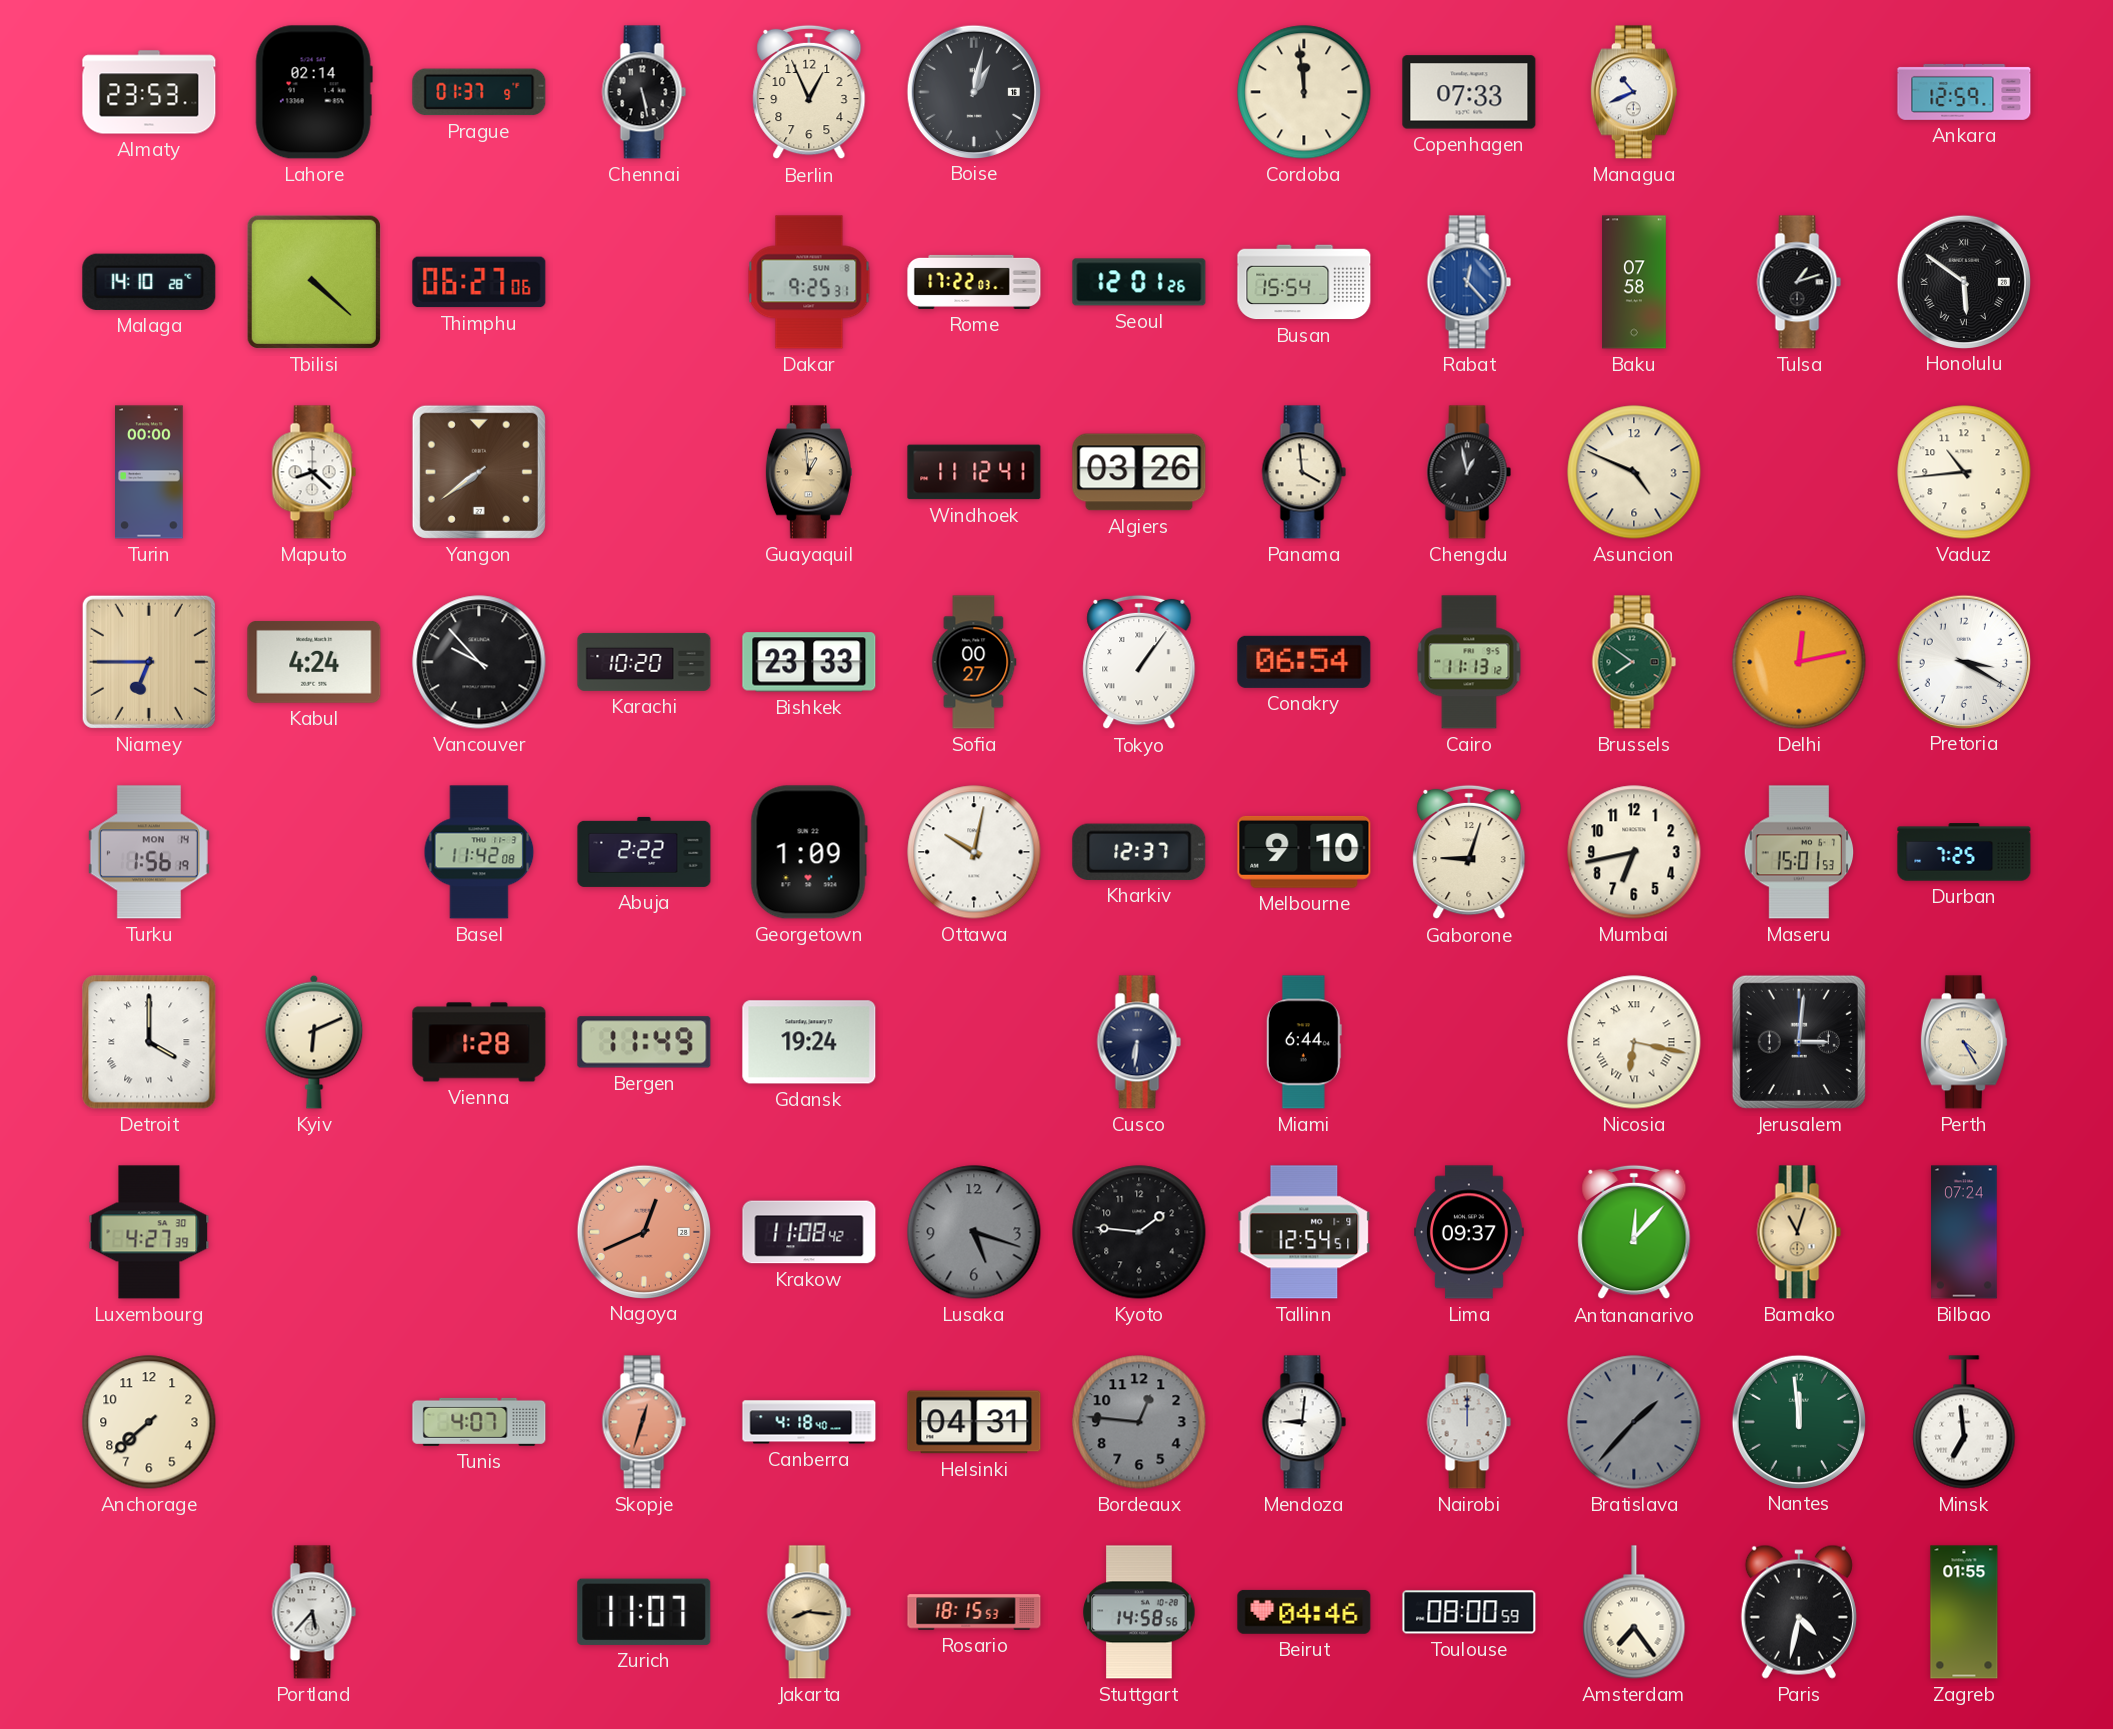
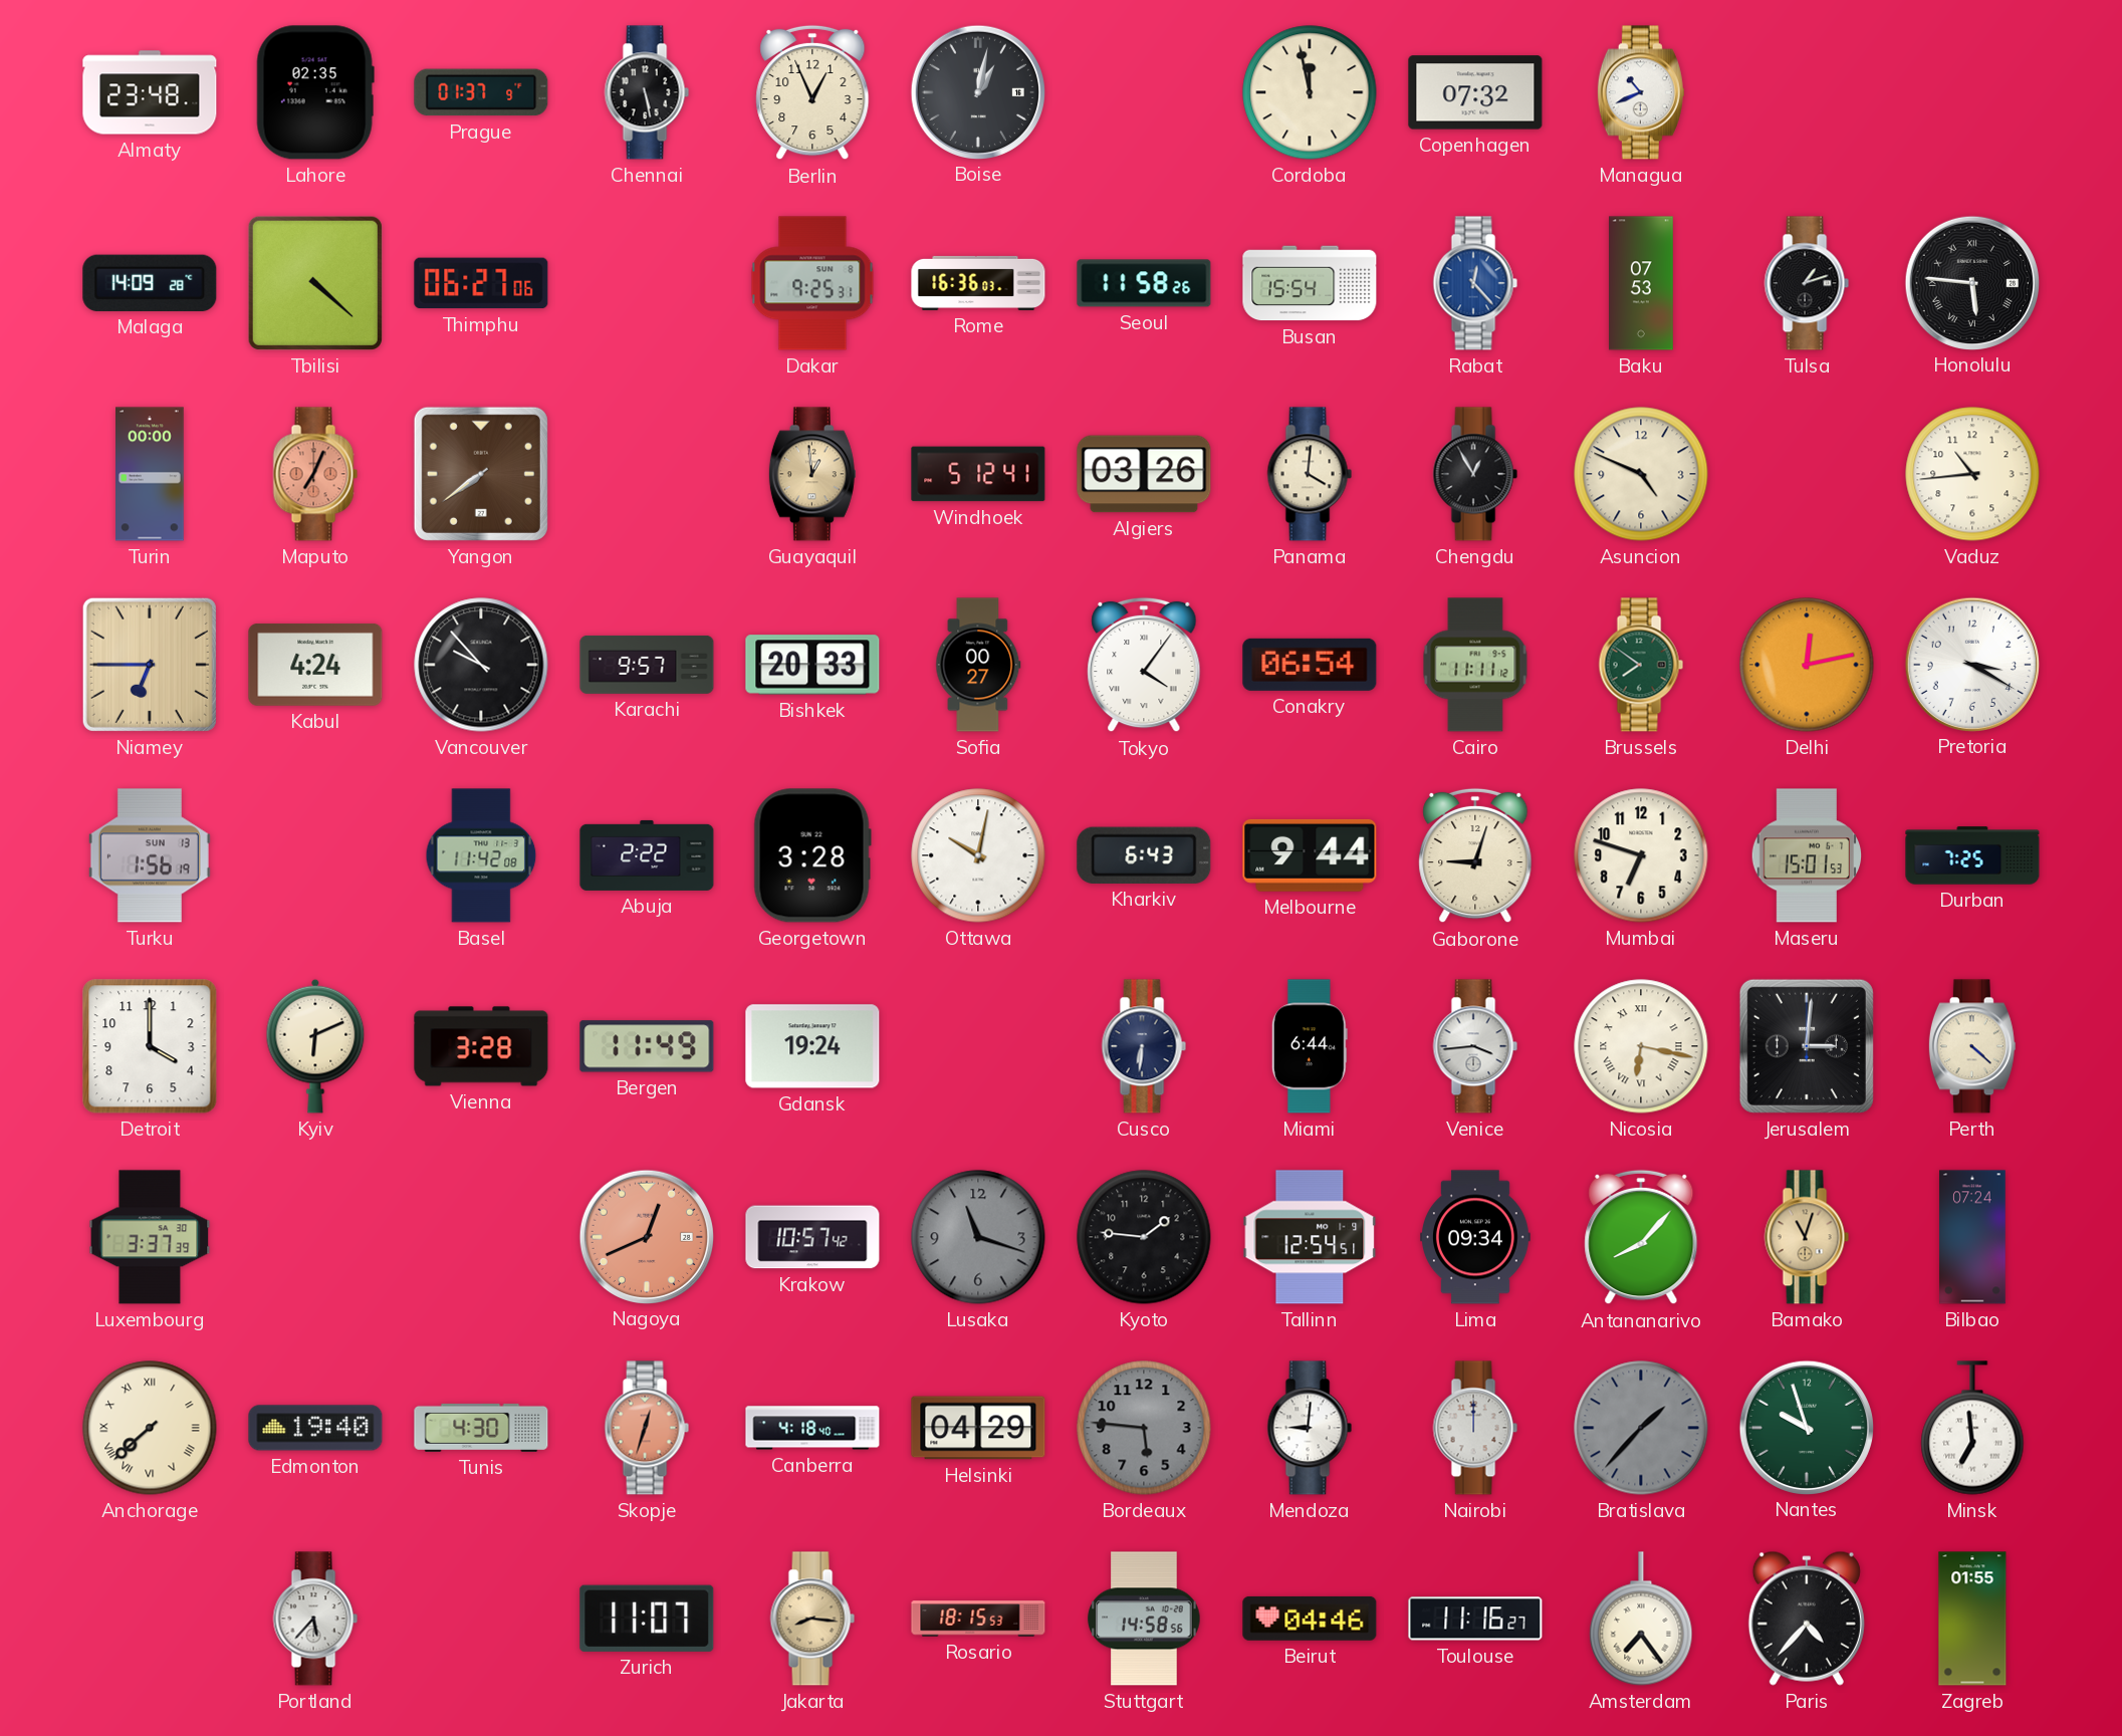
Almaty: 23:53 -> 23:48
Lahore: 02:14 -> 02:35
Cordoba: 11:59 -> 11:58
Copenhagen: 07:33 -> 07:32
Ankara: 12:59 -> none
Malaga: 14:10 -> 14:09
Rome: 17:22 -> 16:36
Seoul: 12:01 -> 11:58
Baku: 07:58 -> 07:53
Honolulu: 5:51 -> 5:46
Maputo: 8:22 -> 7:04
Maputo dial: white -> salmon
Windhoek: 11:12 -> 5:12
Panama: 3:59 -> 4:01
Chengdu: 12:58 -> 12:55
Karachi: 10:20 -> 9:57
Bishkek: 23:33 -> 20:33
Tokyo: 1:06 -> 4:06
Cairo: 11:13 -> 11:11
Turku date: MON 14 -> SUN 13
Georgetown: 1:09 -> 3:28
Kharkiv: 12:37 -> 6:43
Melbourne: 9:10 -> 9:44
Mumbai: 6:43 -> 6:48
Detroit numerals: Roman -> Arabic
Vienna: 1:28 -> 3:28
Venice: none -> 3:44
Perth: 4:25 -> 4:22
Luxembourg: 4:27 -> 3:37
Krakow: 11:08 -> 10:57
Lusaka: 5:18 -> 11:18
Lima: 09:37 -> 09:34
Antananarivo: 12:07 -> 8:07
Anchorage numerals: Arabic -> Roman
Edmonton: none -> 19:40
Tunis: 4:07 -> 4:30
Helsinki: 04:31 -> 04:29
Bordeaux: 12:46 -> 5:46
Nantes: 11:59 -> 9:57
Toulouse: 08:00 -> 11:16
Paris: 4:32 -> 4:37
